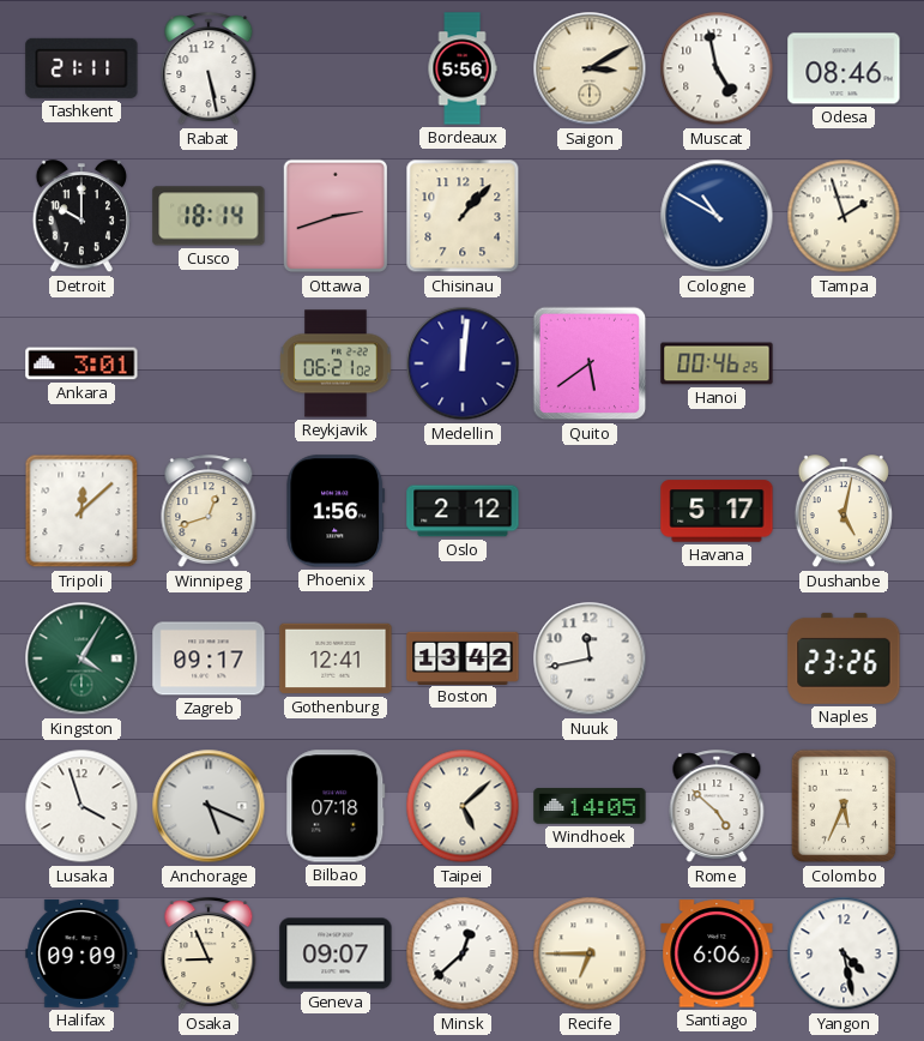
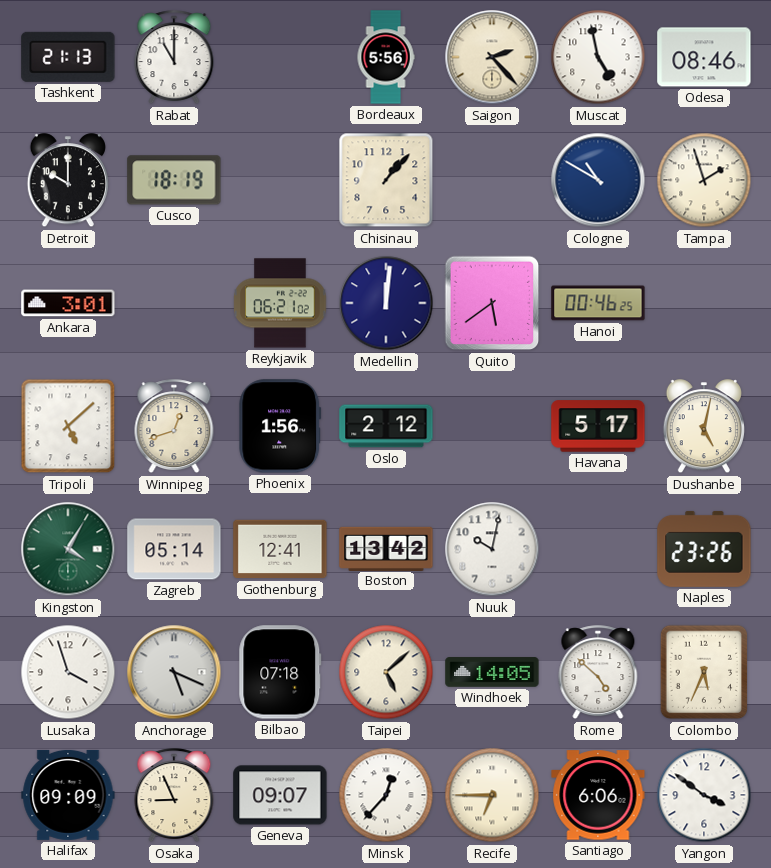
Tashkent: 21:11 -> 21:13
Rabat: 5:28 -> 11:00
Saigon: 3:10 -> 2:23
Cusco: 18:14 -> 18:19
Ottawa: 2:42 -> none
Tripoli: 12:08 -> 5:08
Zagreb: 09:17 -> 05:14
Nuuk: 11:43 -> 10:02
Minsk: 12:38 -> 12:37
Yangon: 4:28 -> 3:51
